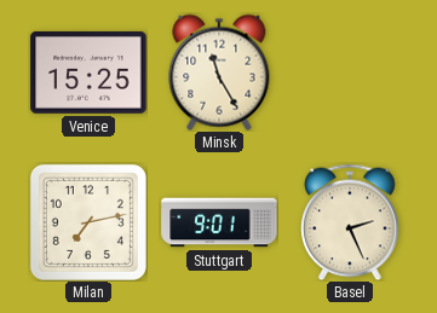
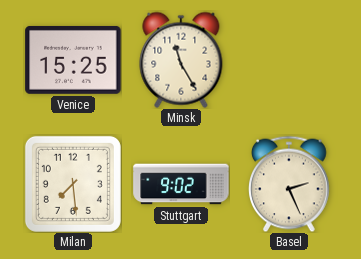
Milan: 7:13 -> 7:29
Stuttgart: 9:01 -> 9:02
